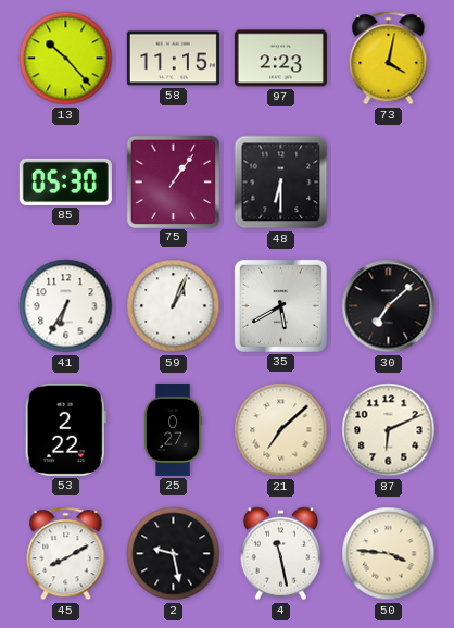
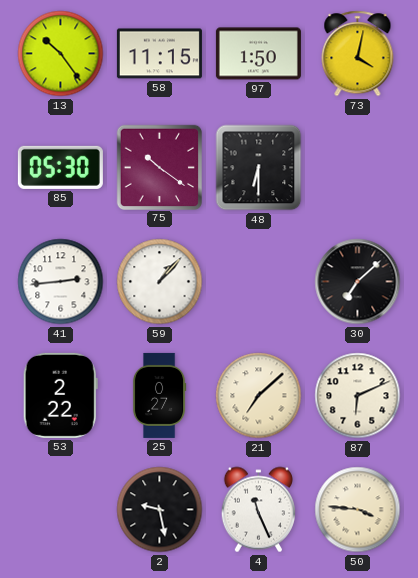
13: 10:23 -> 10:24
97: 2:23 -> 1:50
75: 1:06 -> 10:21
41: 6:35 -> 2:44
59: 1:04 -> 1:07
35: 5:40 -> none
45: 8:10 -> none
4: 11:28 -> 11:26
